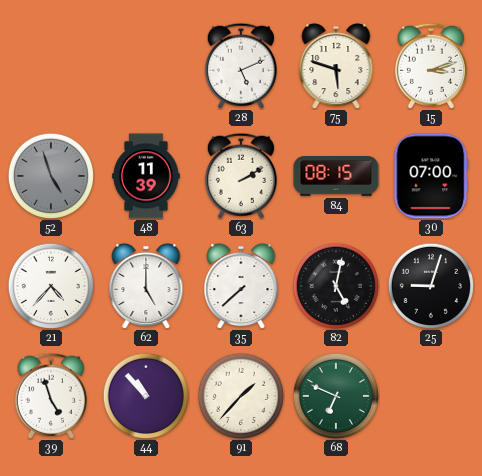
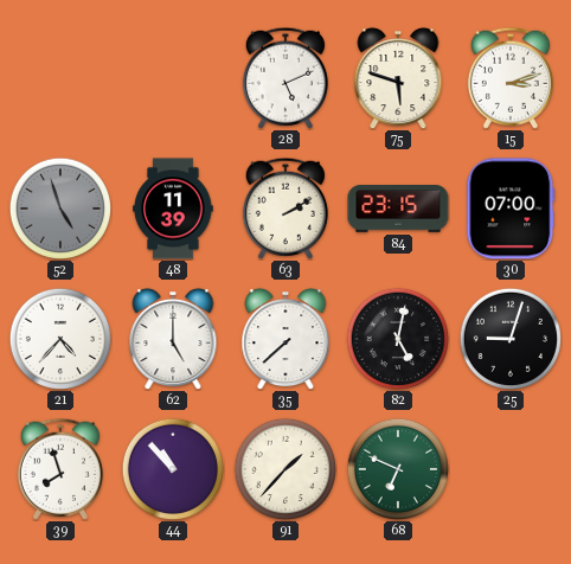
84: 08:15 -> 23:15
39: 4:57 -> 7:57
